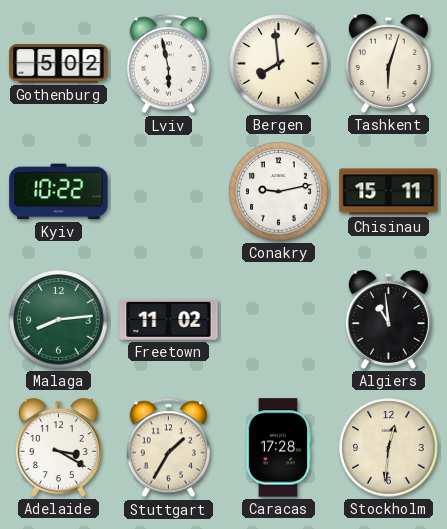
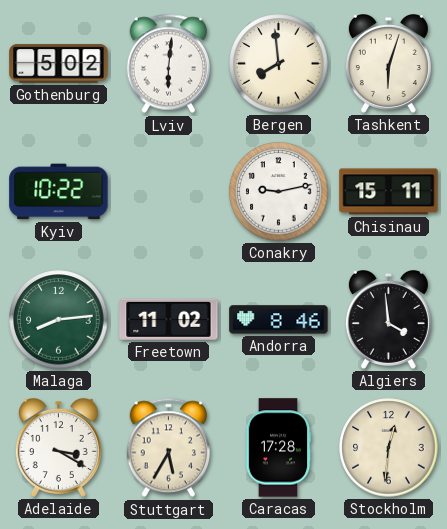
Lviv: 5:58 -> 6:01
Andorra: none -> 8:46
Algiers: 10:59 -> 3:59
Stuttgart: 1:35 -> 5:35
